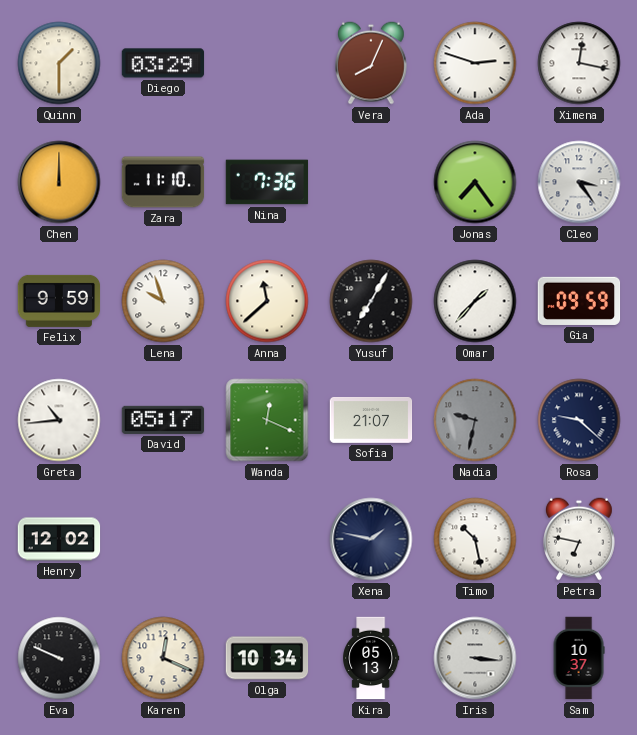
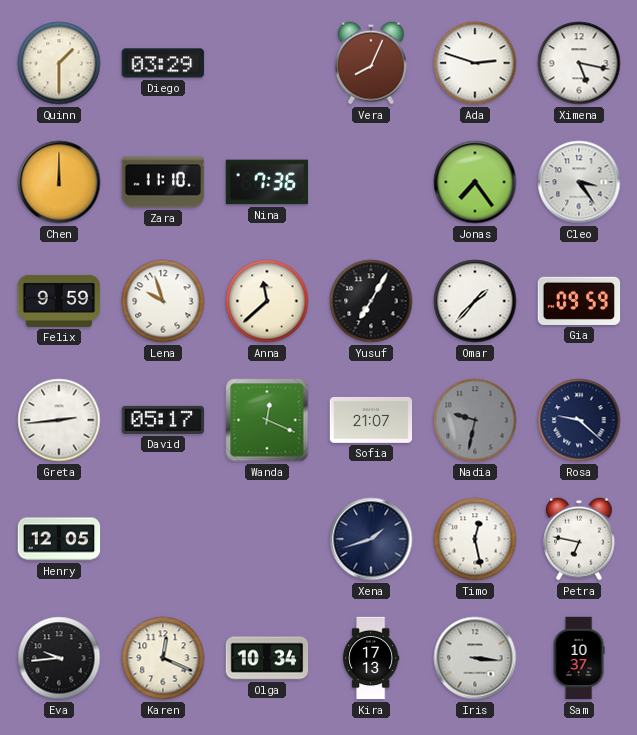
Ximena: 12:17 -> 5:17
Greta: 10:44 -> 2:44
Henry: 12:02 -> 12:05
Xena: 1:47 -> 1:42
Timo: 10:28 -> 12:28
Eva: 9:49 -> 9:44
Kira: 05:13 -> 17:13
